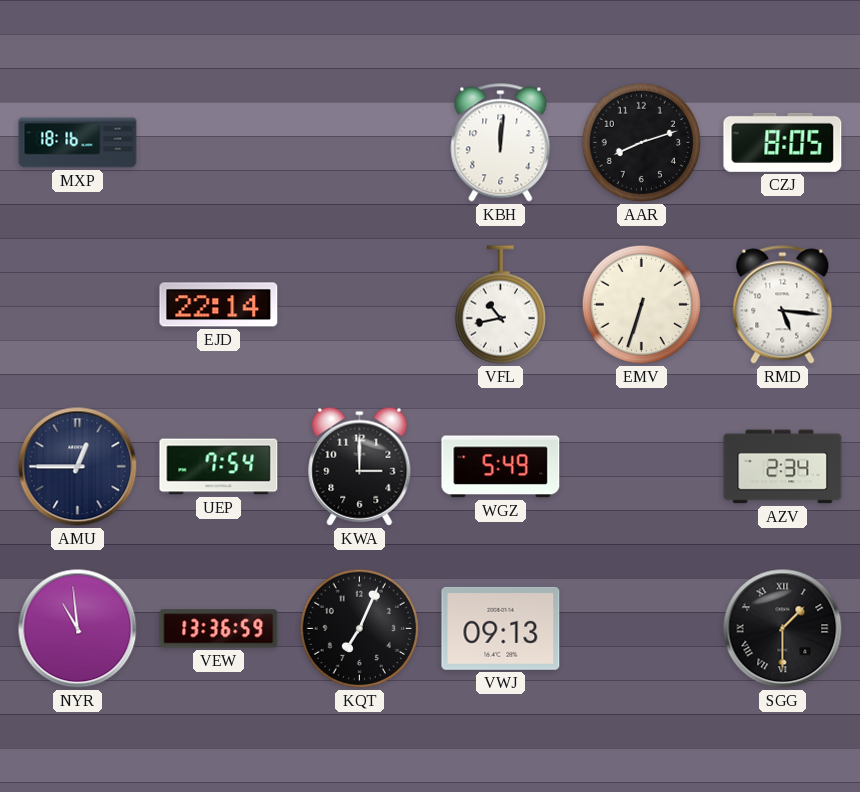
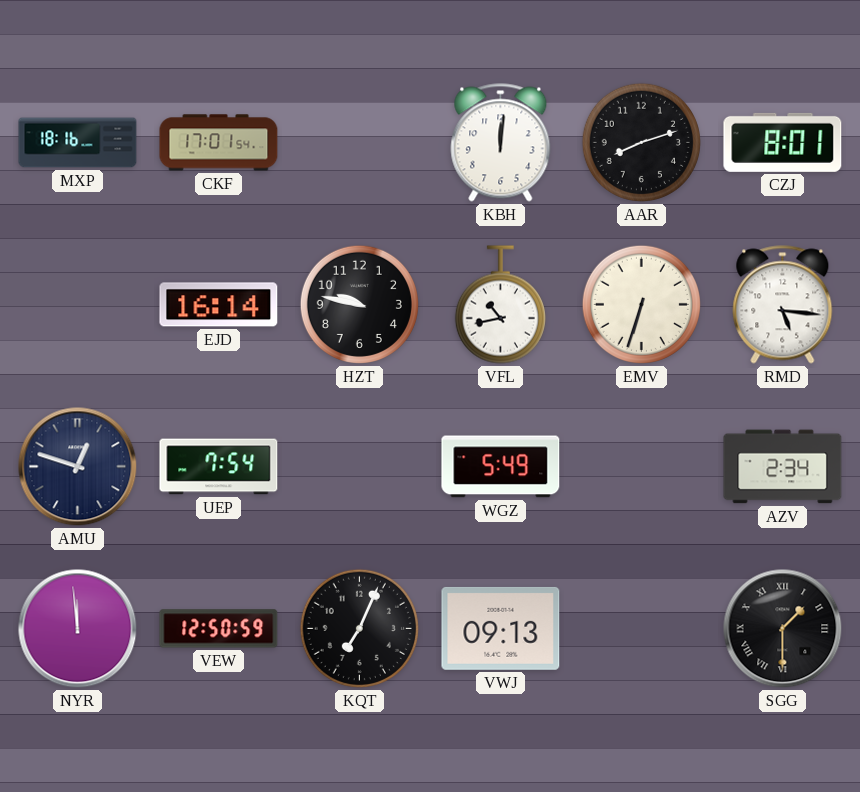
CKF: none -> 17:01
CZJ: 8:05 -> 8:01
EJD: 22:14 -> 16:14
HZT: none -> 9:47
AMU: 12:45 -> 12:48
KWA: 3:00 -> none
NYR: 10:59 -> 11:59
VEW: 13:36 -> 12:50
